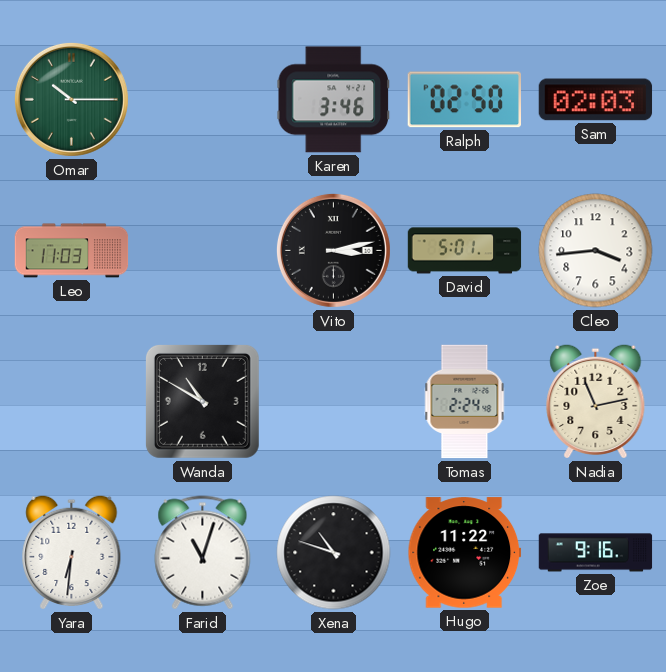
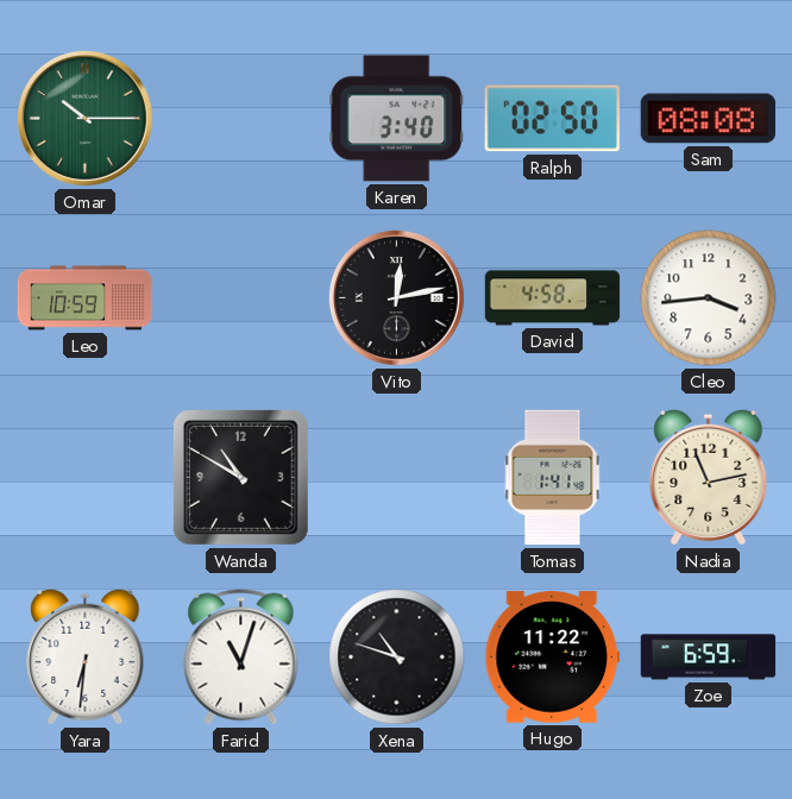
Karen: 3:46 -> 3:40
Sam: 02:03 -> 08:08
Leo: 11:03 -> 10:59
Vito: 3:13 -> 12:13
David: 5:01 -> 4:58
Tomas: 2:24 -> 1:41
Zoe: 9:16 -> 6:59
